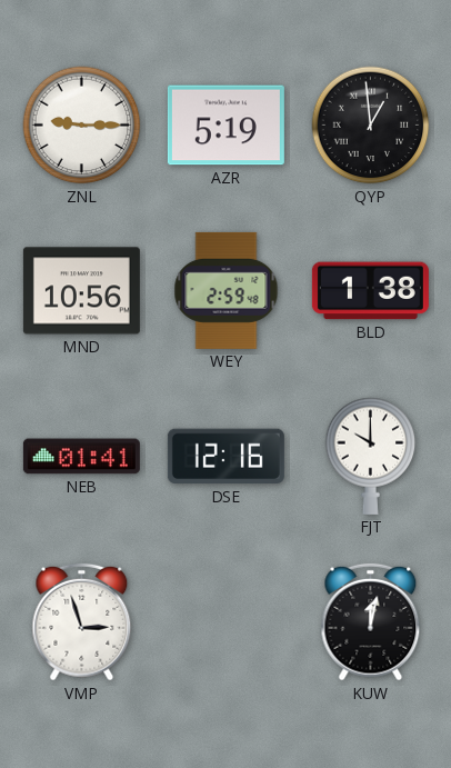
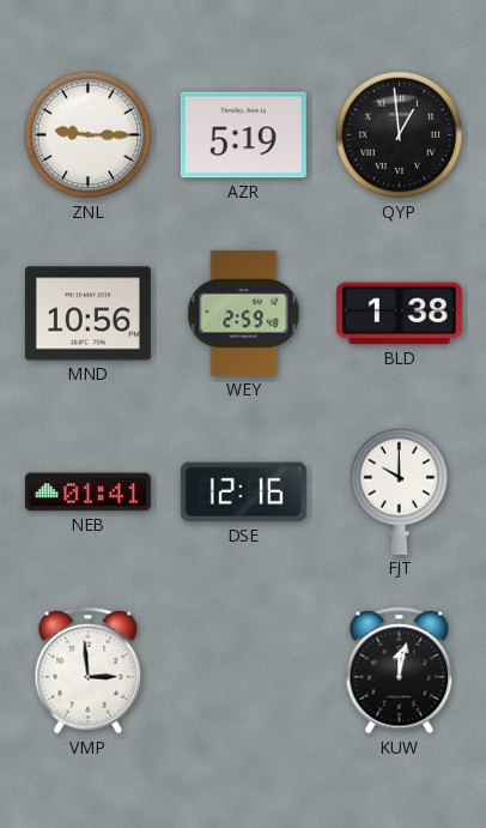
VMP: 2:57 -> 2:59
